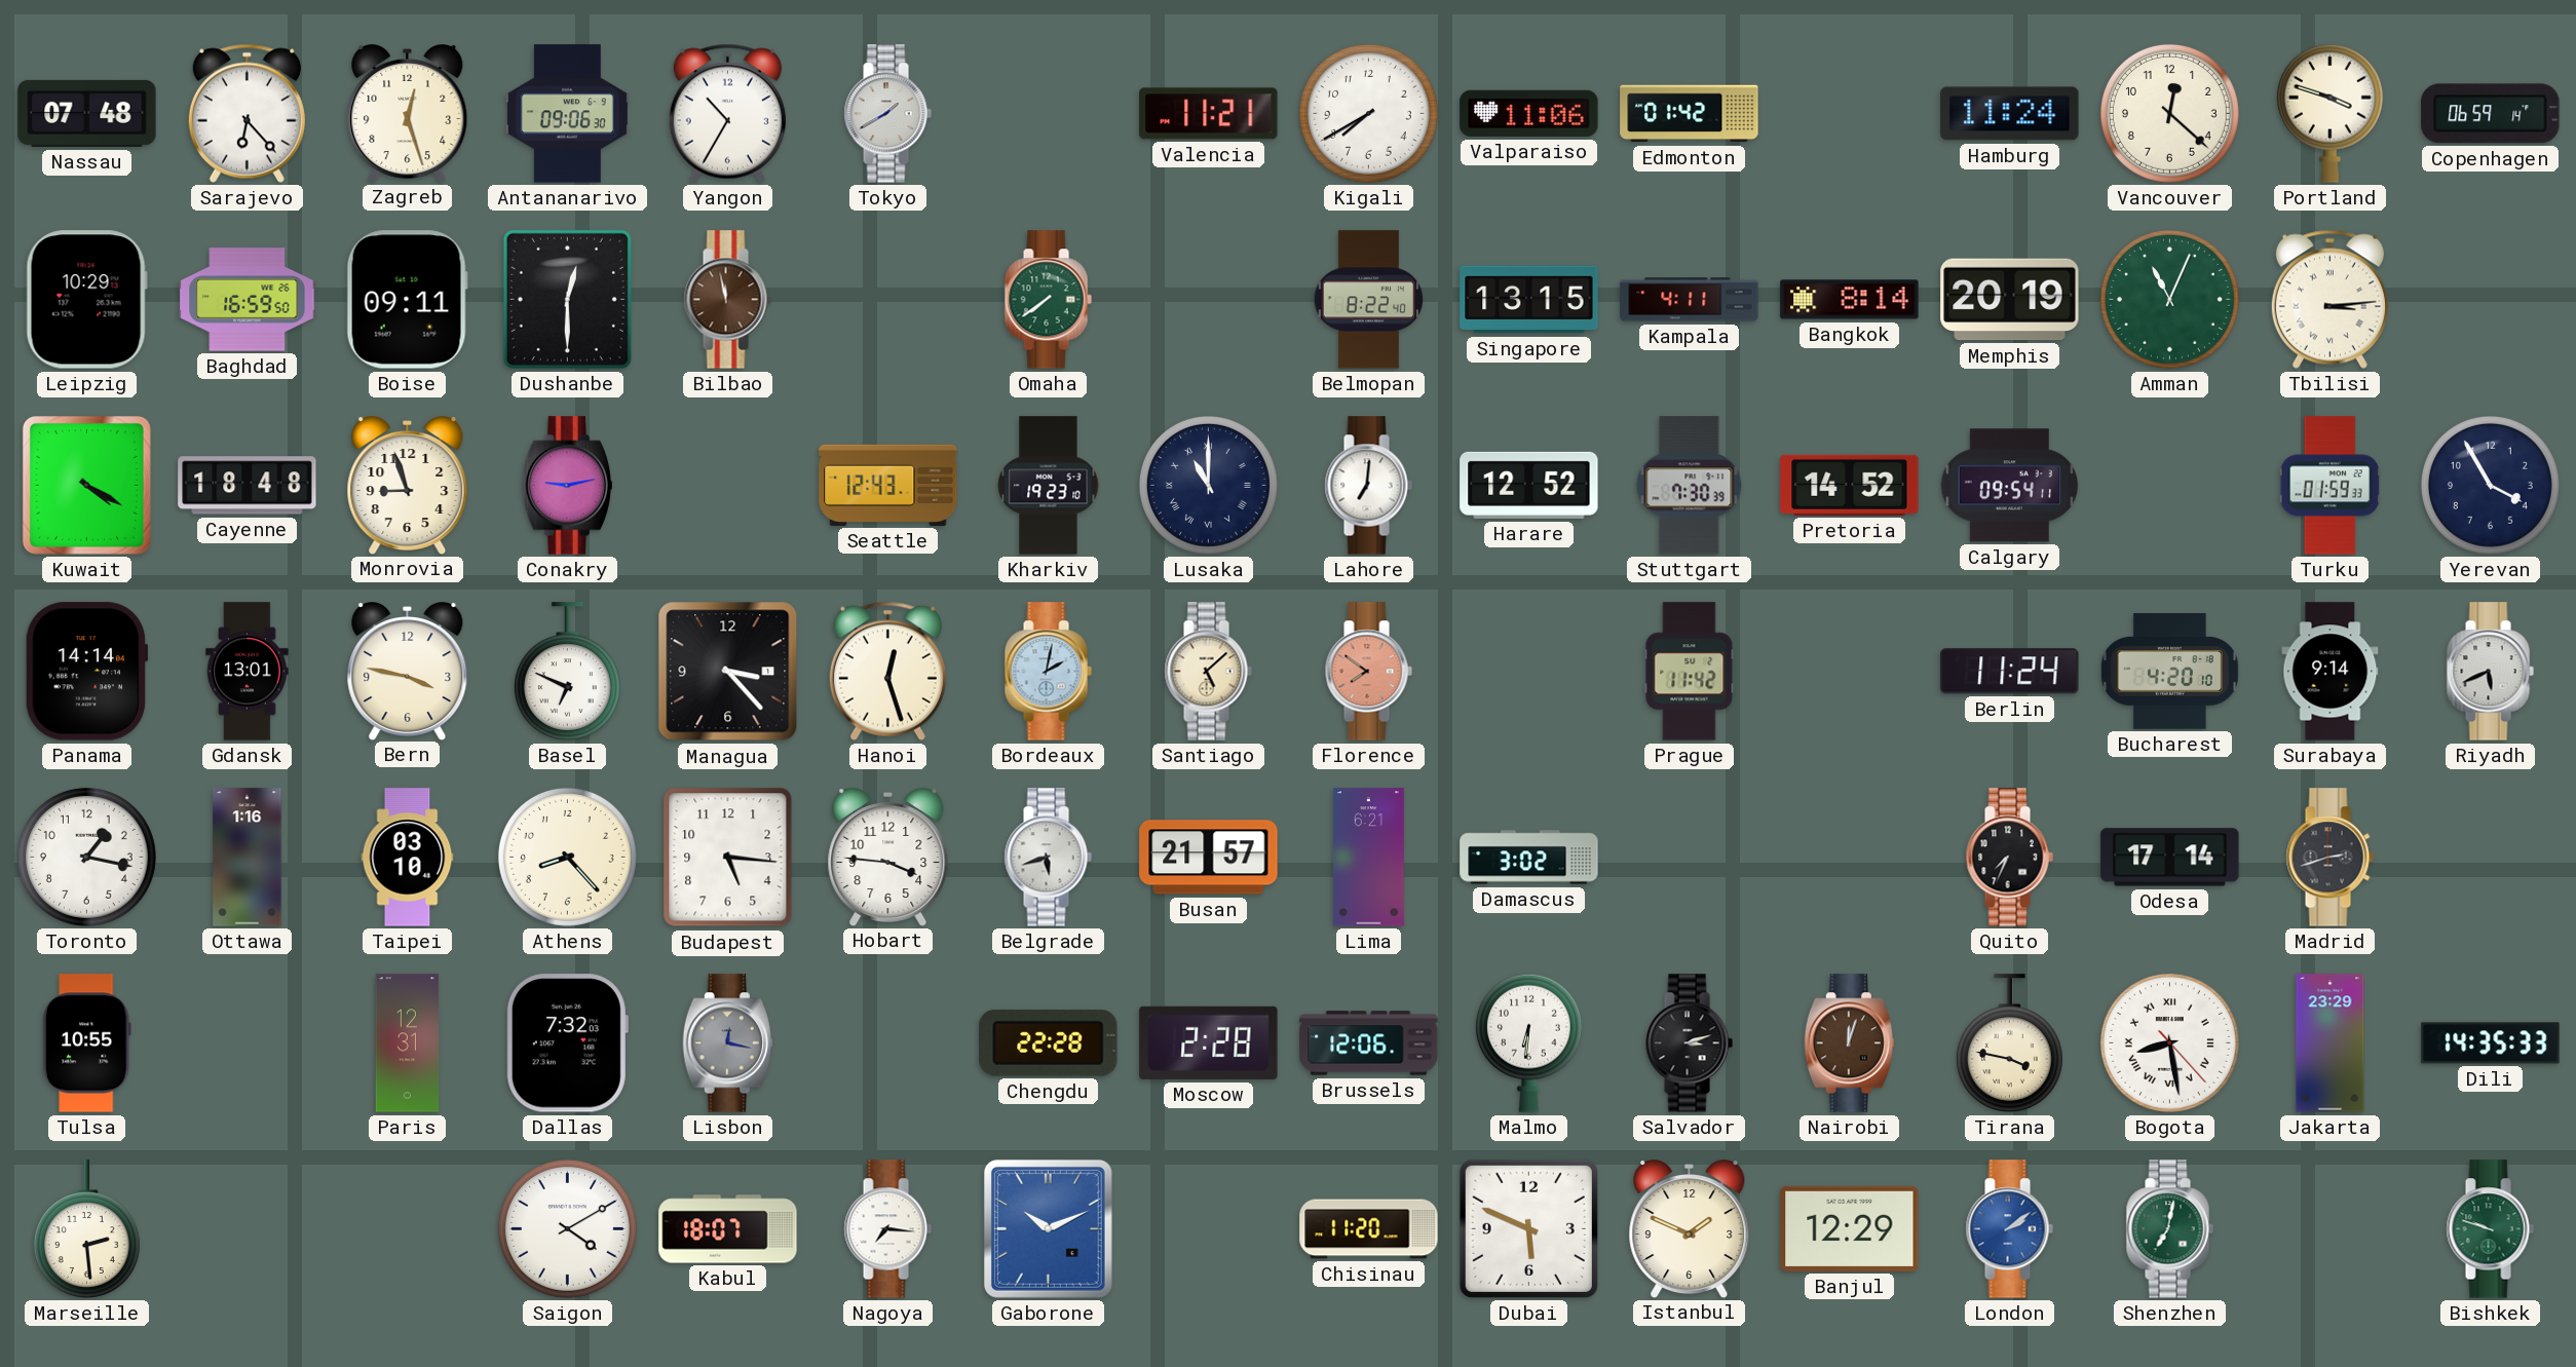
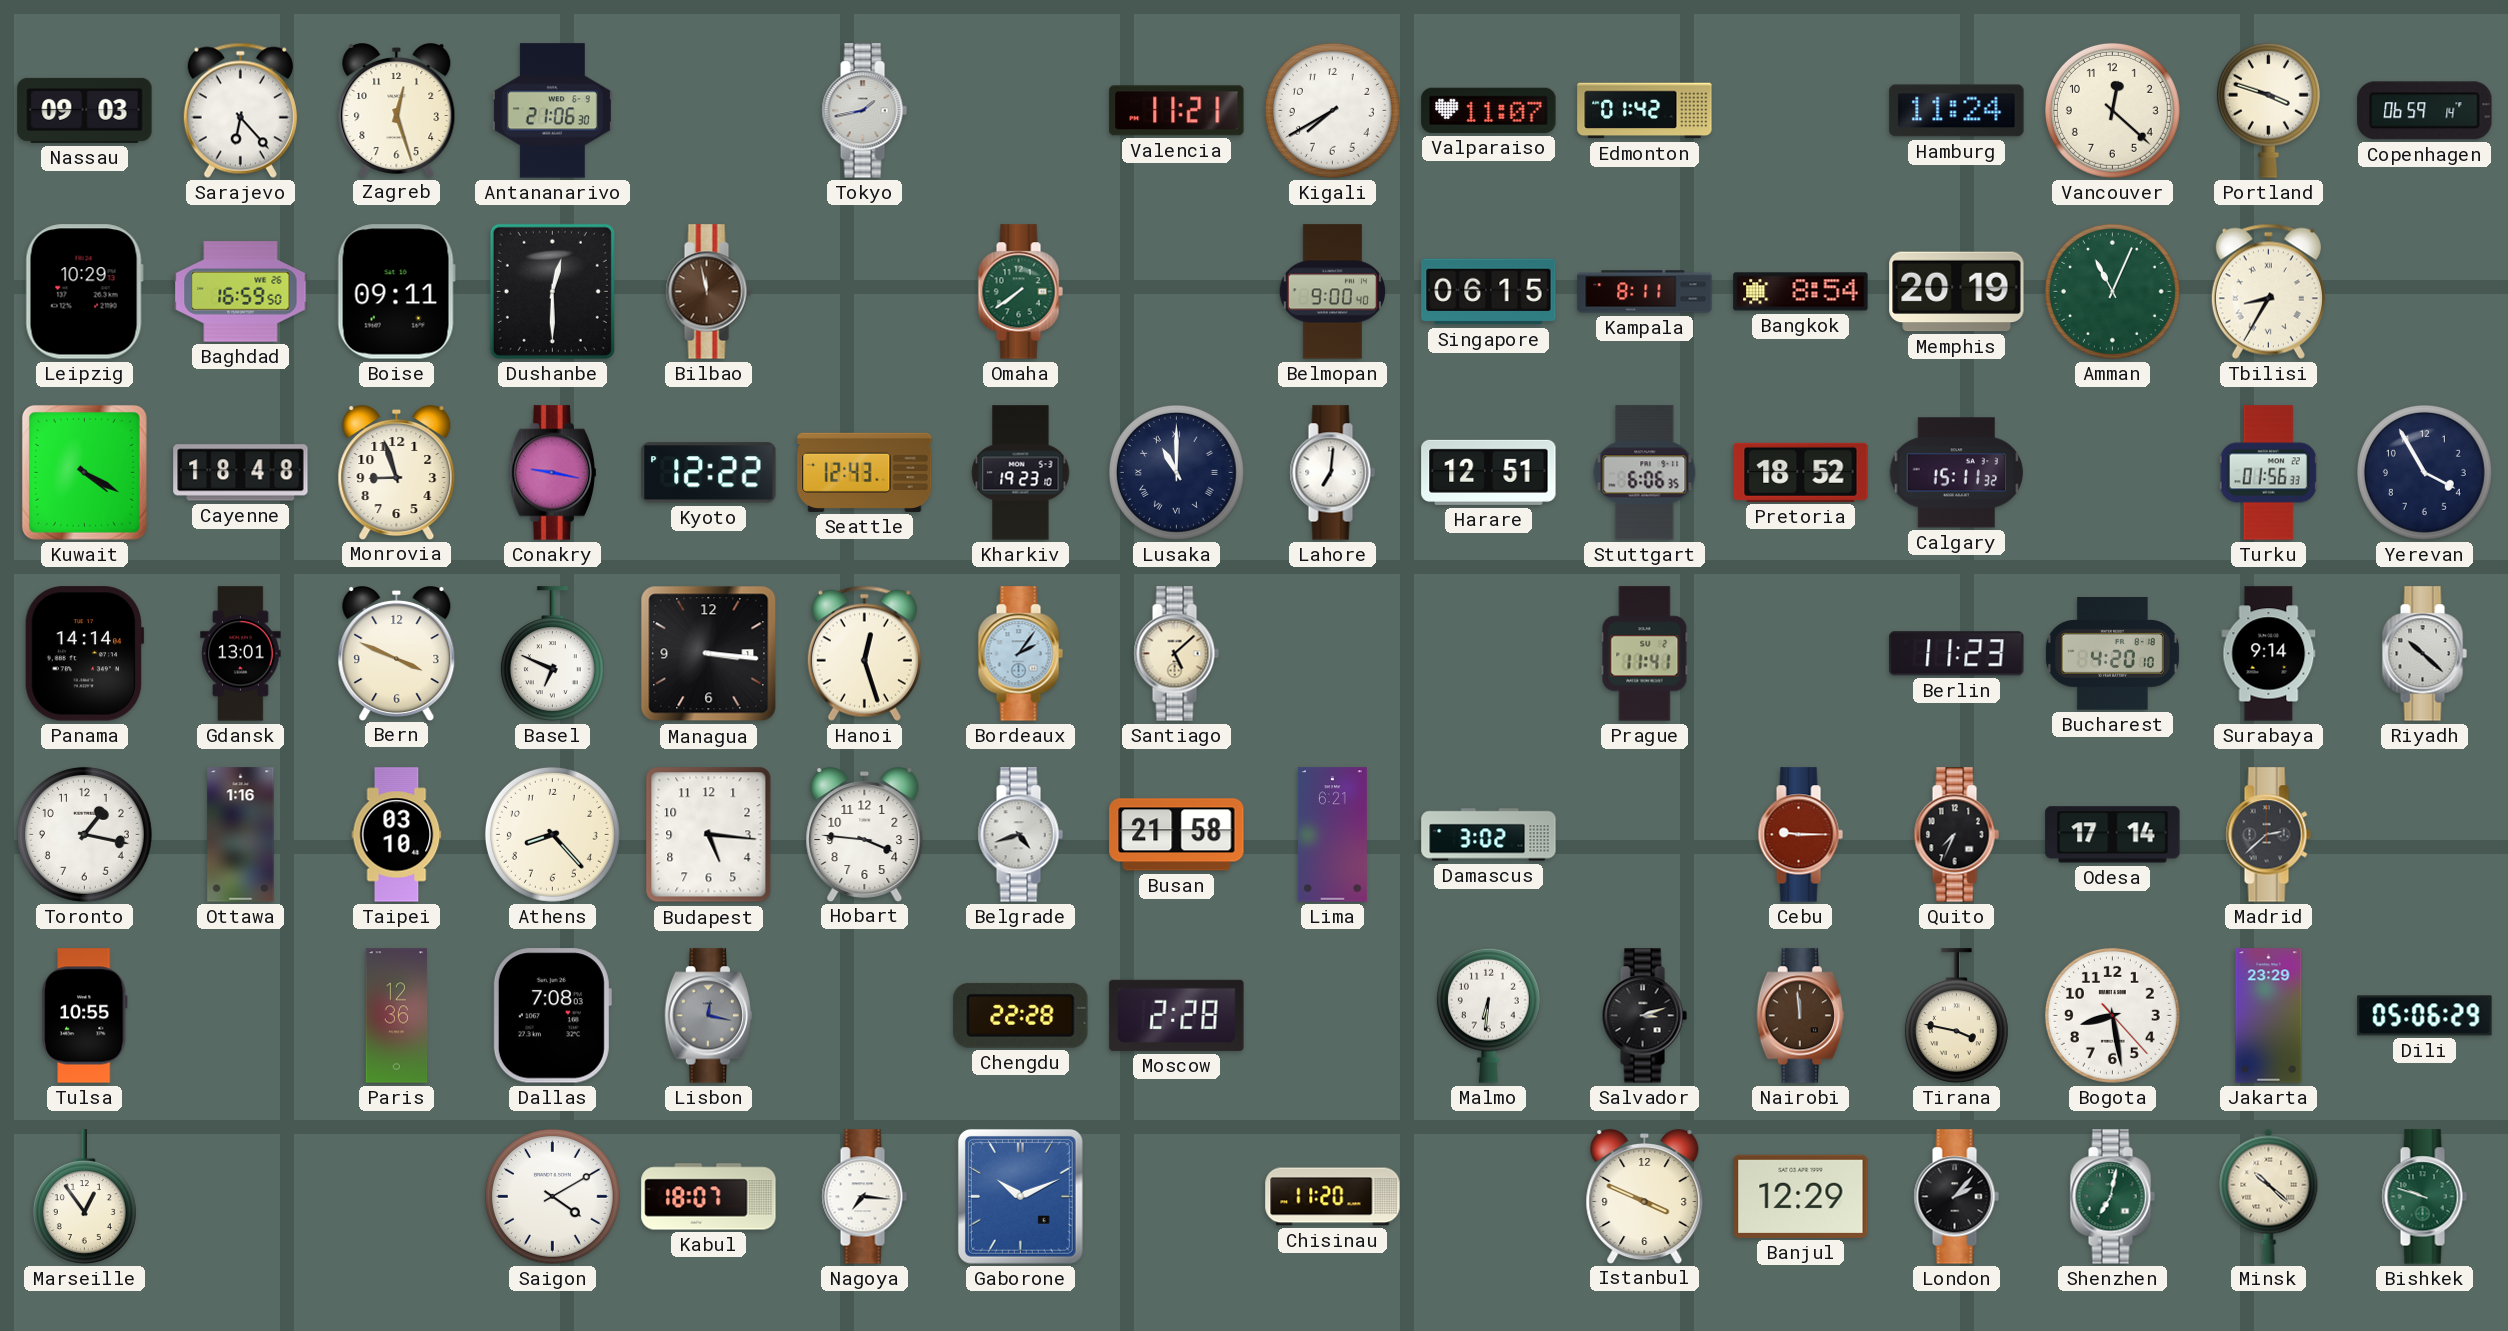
Nassau: 07:48 -> 09:03
Antananarivo: 09:06 -> 21:06
Yangon: 10:35 -> none
Tokyo: 1:40 -> 1:43
Valparaiso: 11:06 -> 11:07
Belmopan: 8:22 -> 9:00
Singapore: 13:15 -> 06:15
Kampala: 4:11 -> 8:11
Bangkok: 8:14 -> 8:54
Tbilisi: 3:14 -> 8:35
Conakry: 9:13 -> 9:17
Kyoto: none -> 12:22
Harare: 12:52 -> 12:51
Stuttgart: 7:30 -> 6:06
Pretoria: 14:52 -> 18:52
Calgary: 09:54 -> 15:11
Turku: 01:59 -> 01:56
Bern: 3:47 -> 3:49
Managua: 3:23 -> 3:16
Bordeaux: 2:02 -> 2:06
Florence: 7:51 -> none
Prague: 11:42 -> 11:41
Berlin: 11:24 -> 11:23
Riyadh: 5:41 -> 10:22
Belgrade: 5:42 -> 4:42
Busan: 21:57 -> 21:58
Cebu: none -> 9:15
Madrid: 2:42 -> 2:38
Paris: 12:31 -> 12:36
Dallas: 7:32 -> 7:08
Brussels: 12:06 -> none
Nairobi: 12:03 -> 11:59
Bogota numerals: Roman -> Arabic
Dili: 14:35 -> 05:06
Marseille: 2:29 -> 12:54
Dubai: 5:49 -> none
Istanbul: 1:49 -> 3:49
London: 2:09 -> 2:07
London dial: blue -> black
Minsk: none -> 10:22
